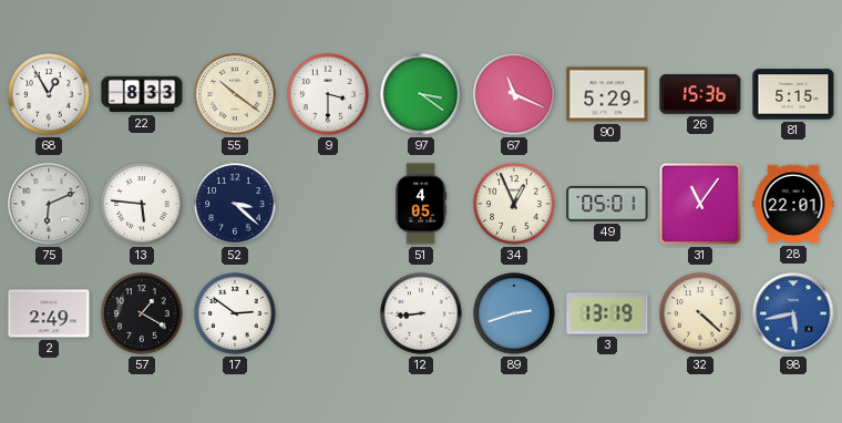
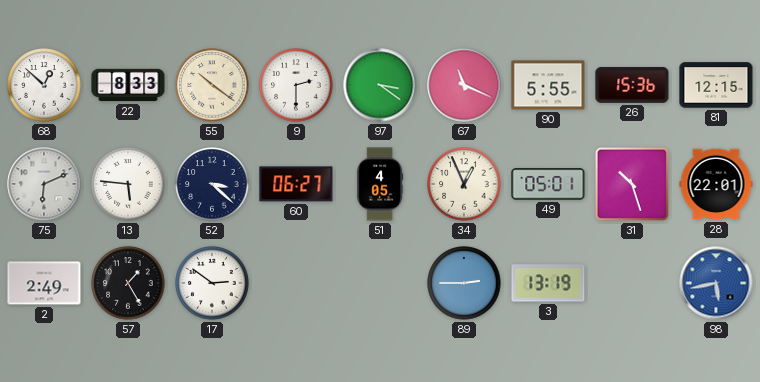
68: 12:55 -> 12:52
9: 3:30 -> 2:30
90: 5:29 -> 5:55
81: 5:15 -> 12:15
60: none -> 06:27
31: 11:06 -> 10:27
57: 1:20 -> 1:25
12: 8:44 -> none
89: 2:42 -> 2:45
32: 4:22 -> none
